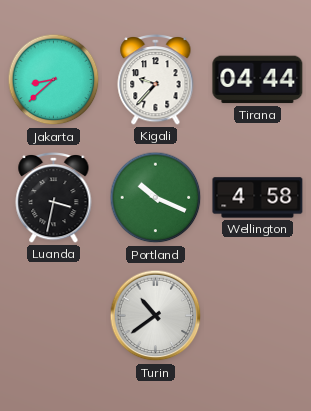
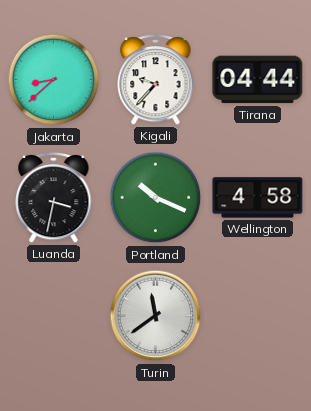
Turin: 10:39 -> 11:39
